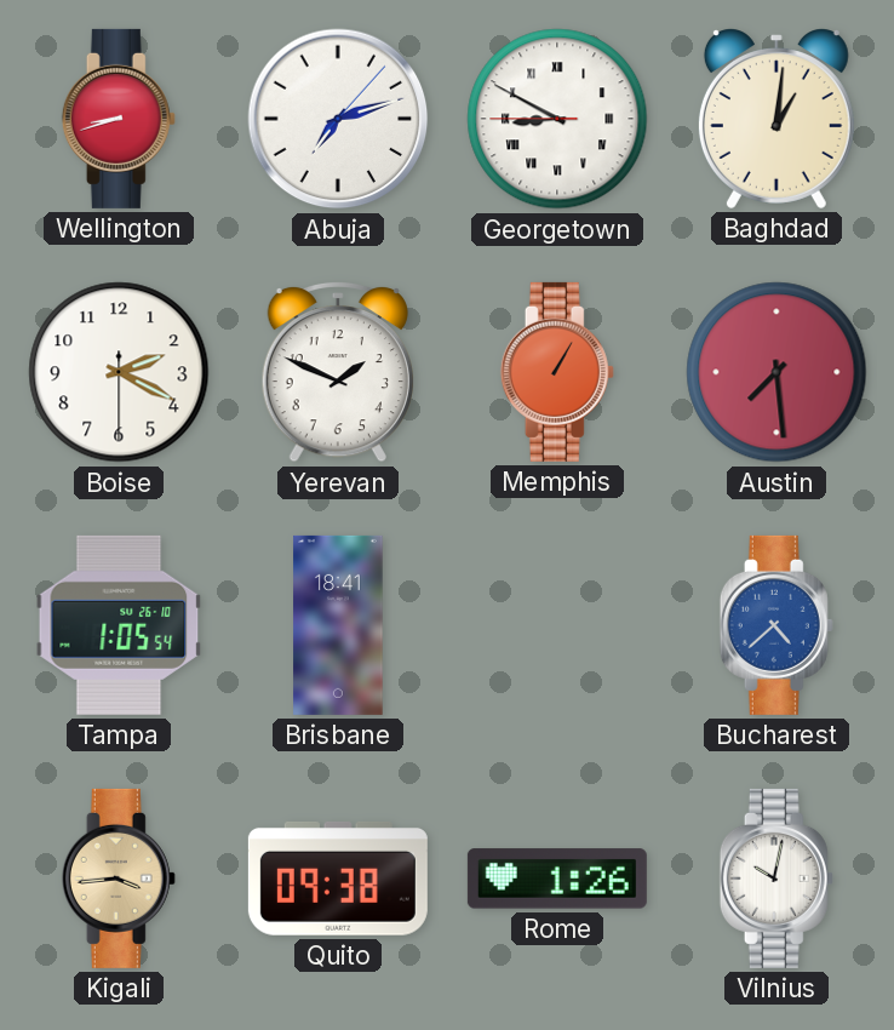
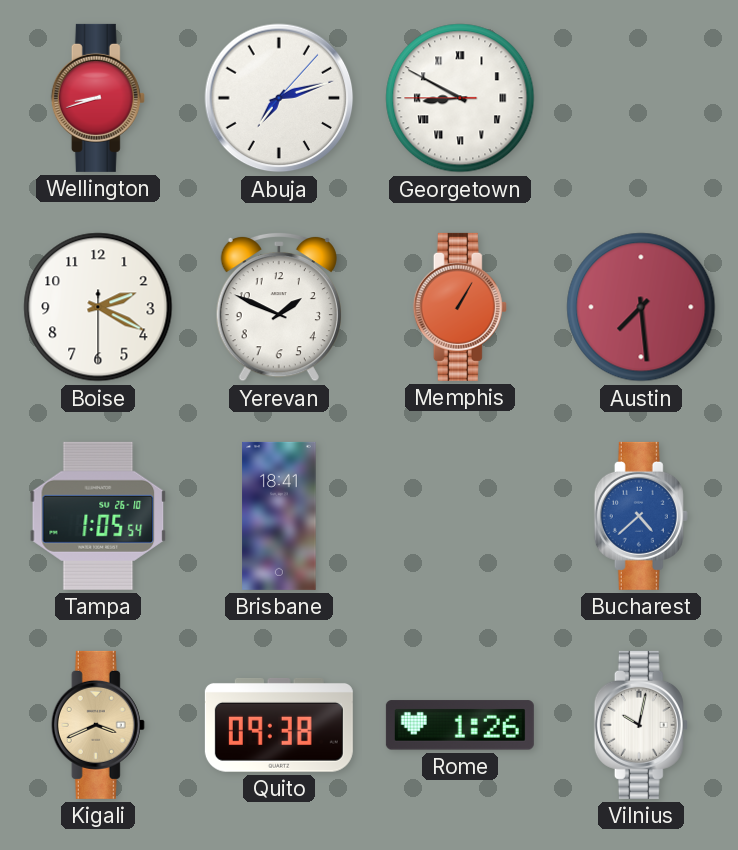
Baghdad: 1:01 -> none
Kigali: 3:44 -> 3:41
